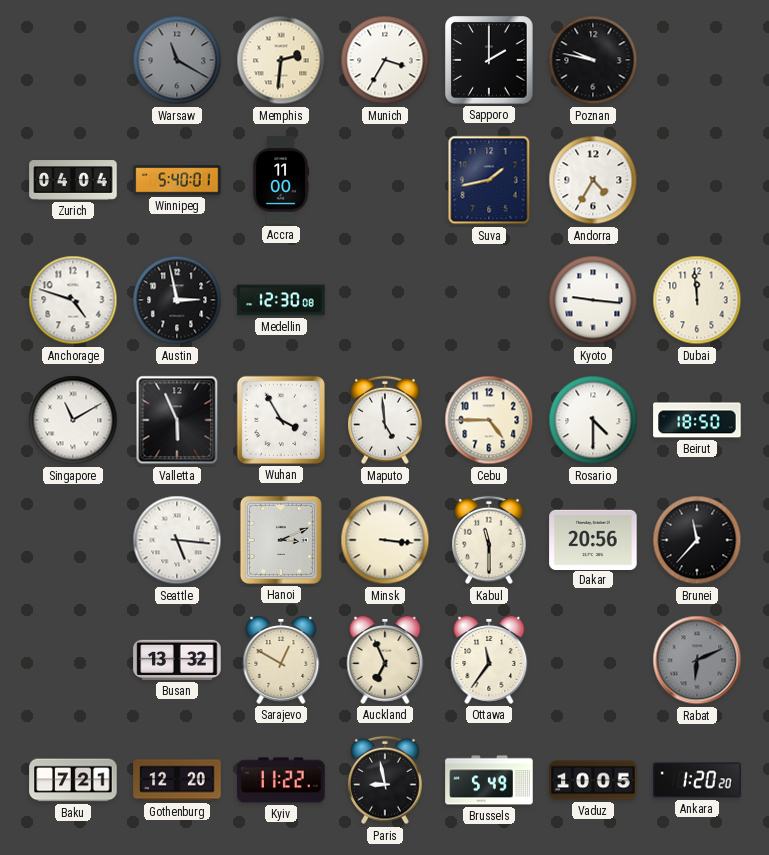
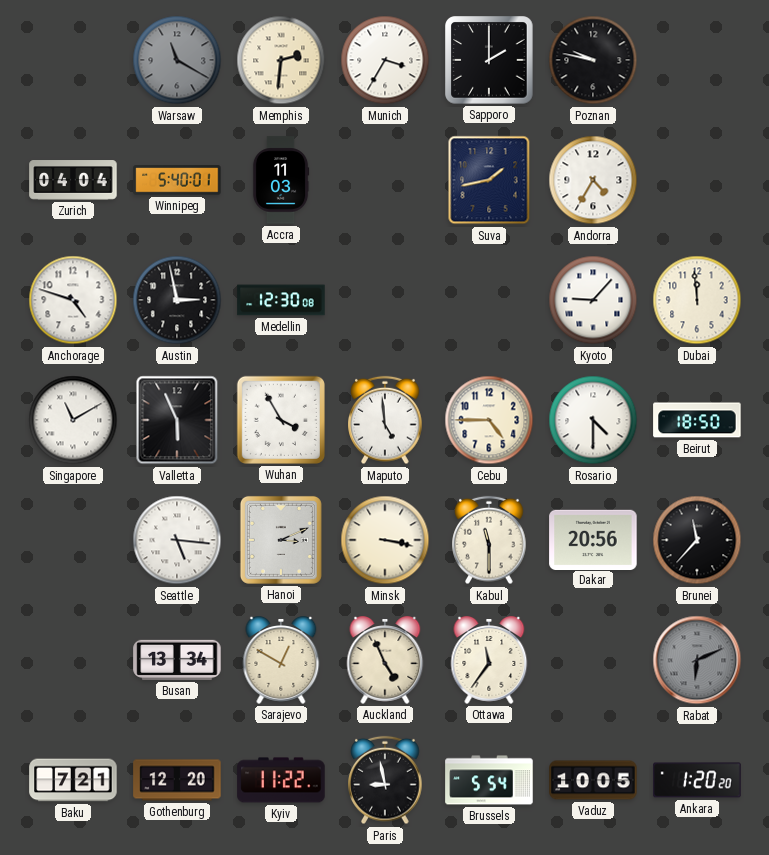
Accra: 11:00 -> 11:03
Kyoto: 9:16 -> 9:07
Minsk: 3:16 -> 3:17
Busan: 13:32 -> 13:34
Auckland: 6:56 -> 4:56
Brussels: 5:49 -> 5:54
